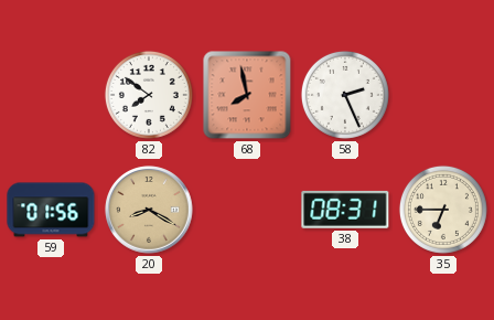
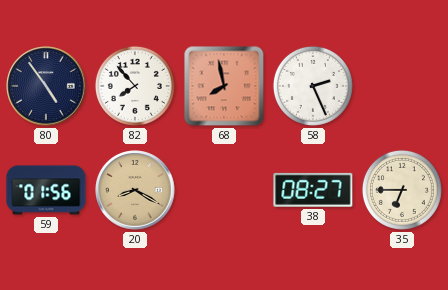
80: none -> 4:54
82: 7:51 -> 7:53
38: 08:31 -> 08:27
